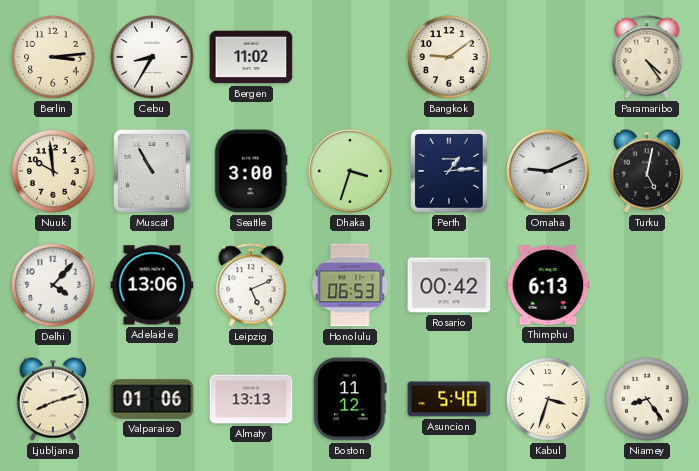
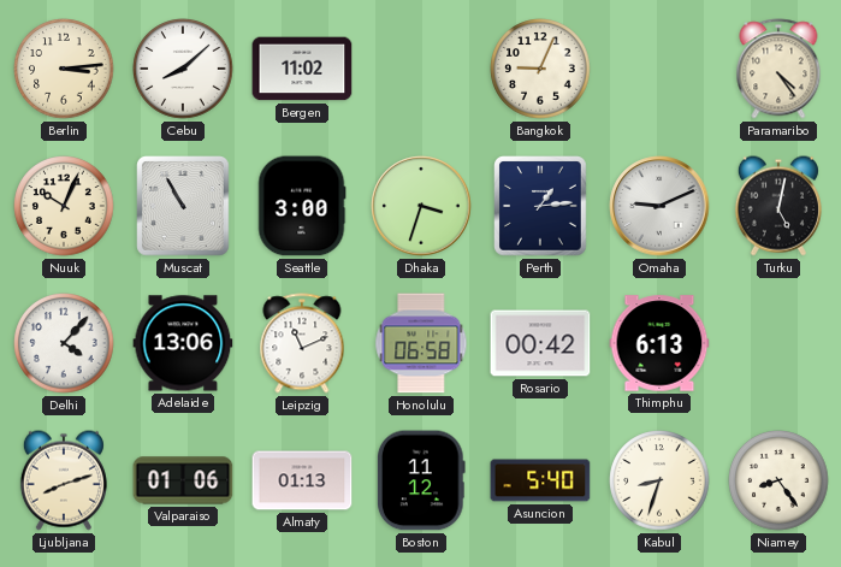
Cebu: 8:35 -> 8:08
Bangkok: 9:09 -> 9:04
Nuuk: 9:59 -> 10:04
Leipzig: 5:11 -> 11:11
Honolulu: 06:53 -> 06:58
Almaty: 13:13 -> 01:13
Kabul: 3:33 -> 8:33
